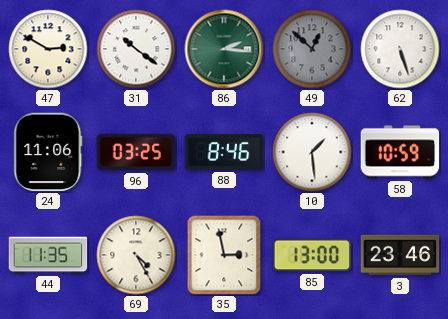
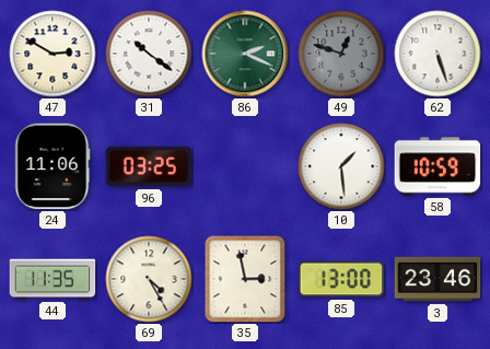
86: 2:16 -> 2:19
49: 12:52 -> 12:48
88: 8:46 -> none
